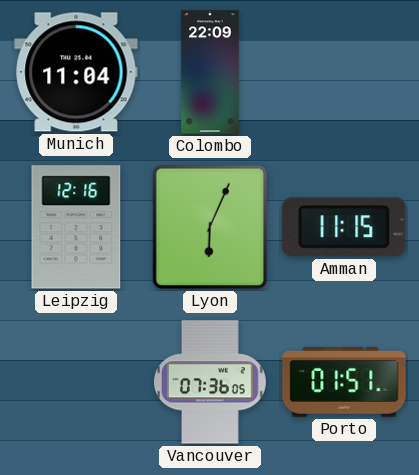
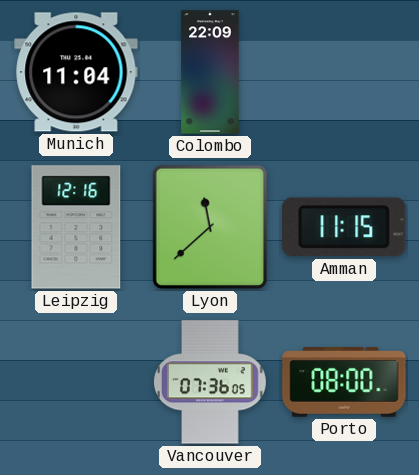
Lyon: 6:04 -> 11:38
Porto: 01:51 -> 08:00
